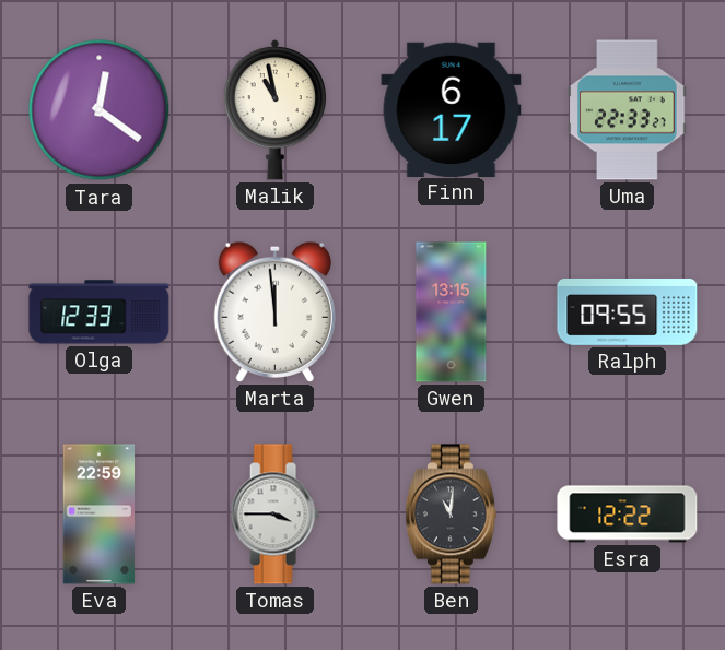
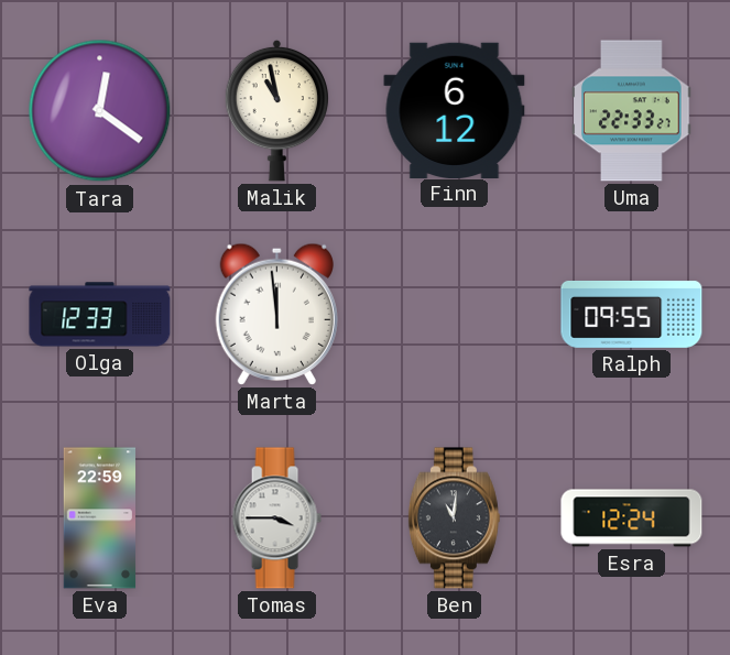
Finn: 6:17 -> 6:12
Gwen: 13:15 -> none
Esra: 12:22 -> 12:24
